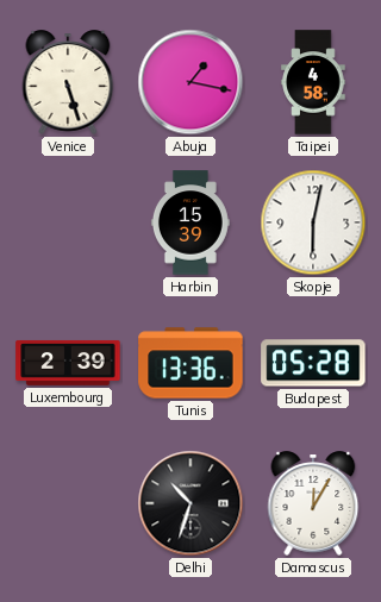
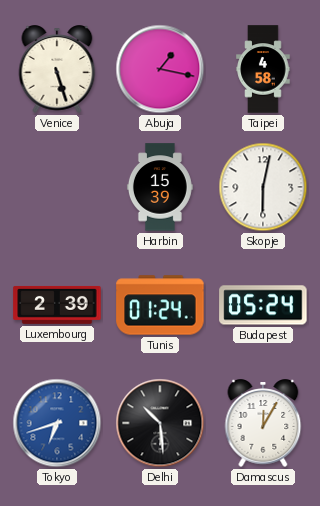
Tunis: 13:36 -> 01:24
Budapest: 05:28 -> 05:24
Tokyo: none -> 6:42
Delhi: 10:33 -> 10:29
